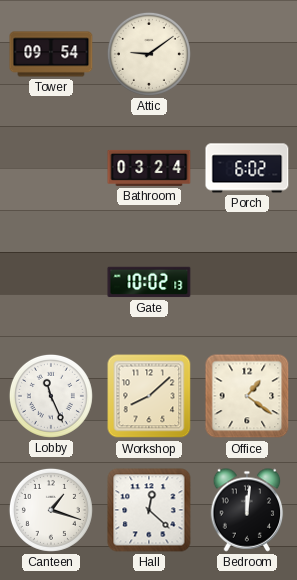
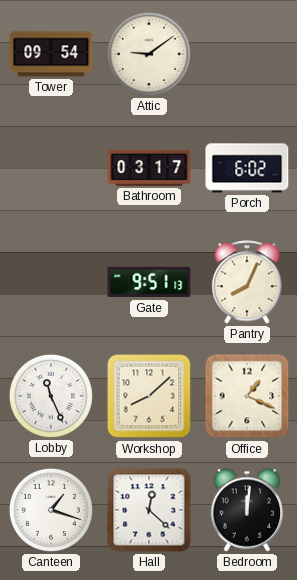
Bathroom: 03:24 -> 03:17
Gate: 10:02 -> 9:51
Pantry: none -> 8:04
Office: 1:21 -> 1:19
